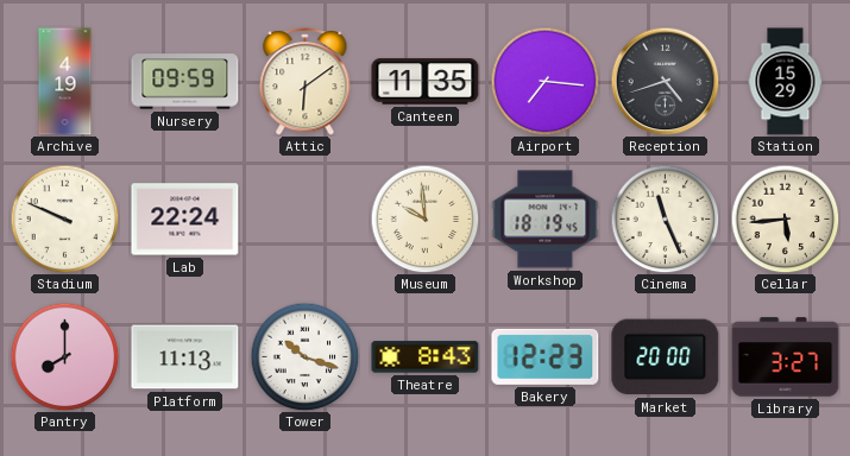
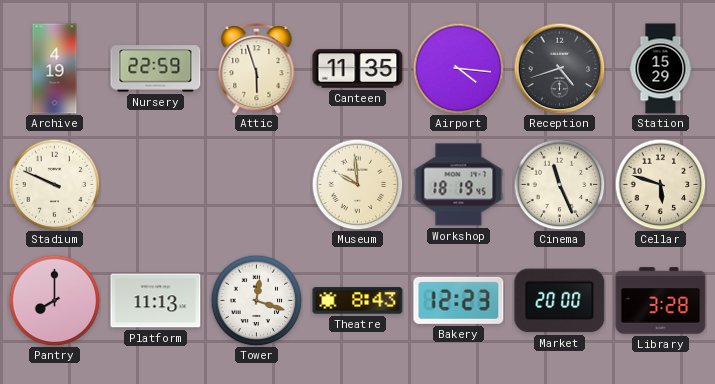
Nursery: 09:59 -> 22:59
Attic: 6:09 -> 5:57
Airport: 7:16 -> 4:16
Lab: 22:24 -> none
Cellar: 5:44 -> 5:48
Tower: 10:18 -> 12:18
Library: 3:27 -> 3:28
